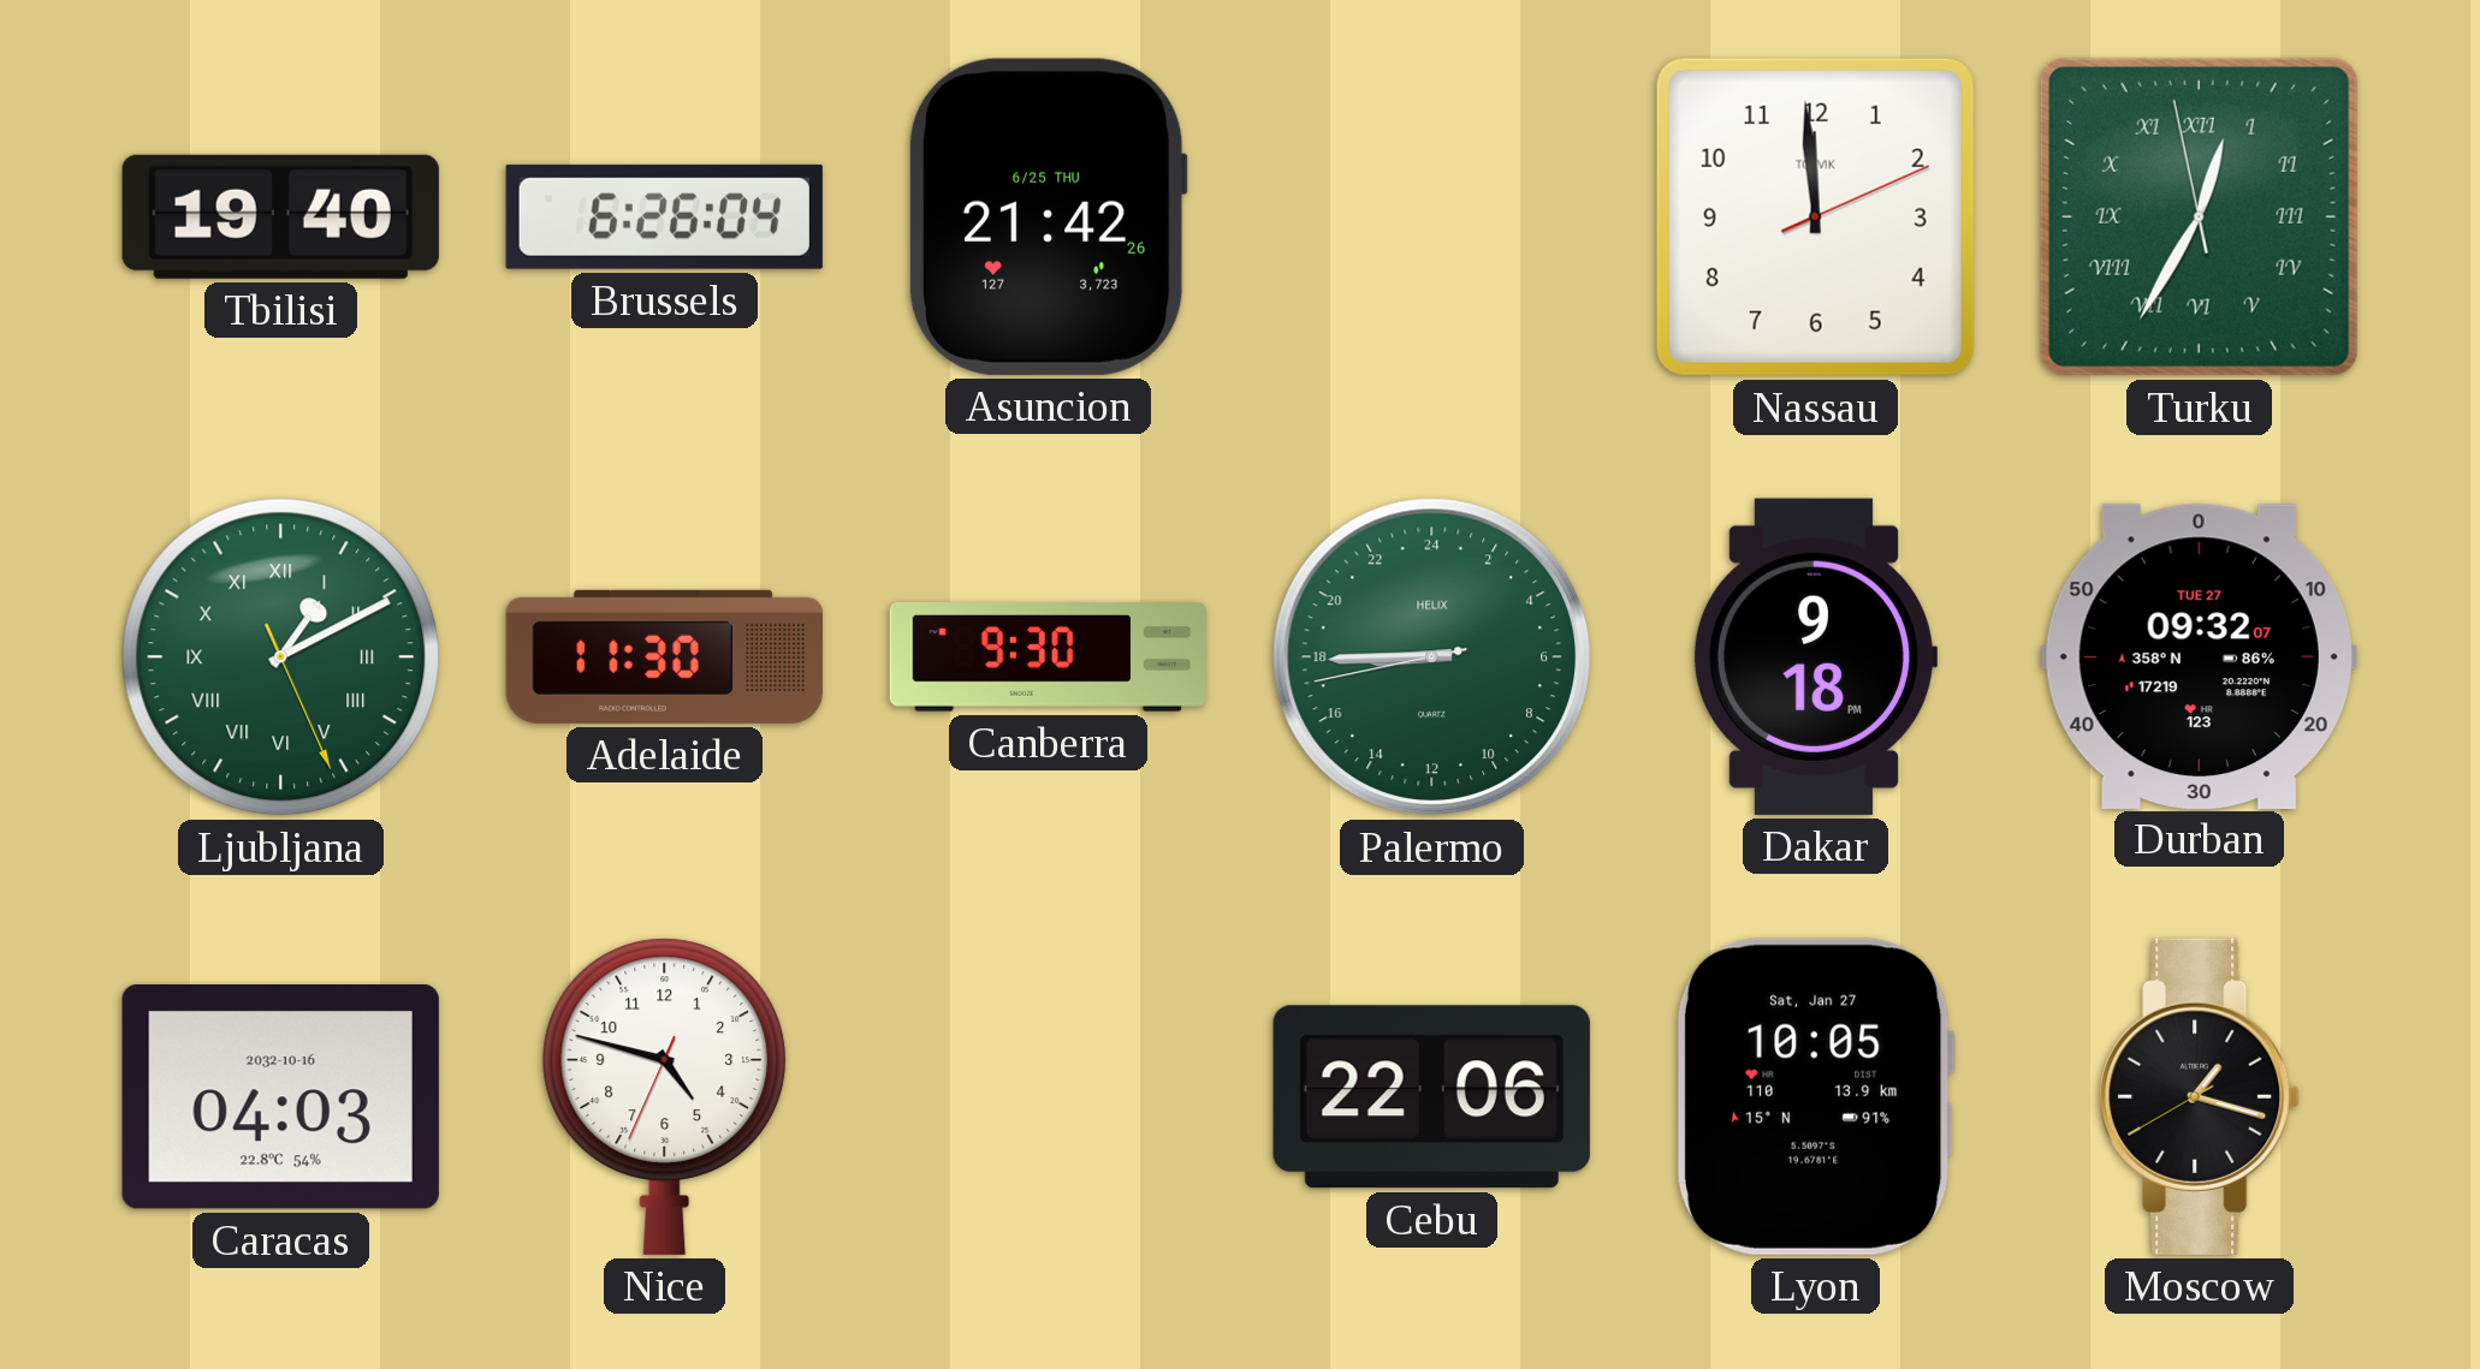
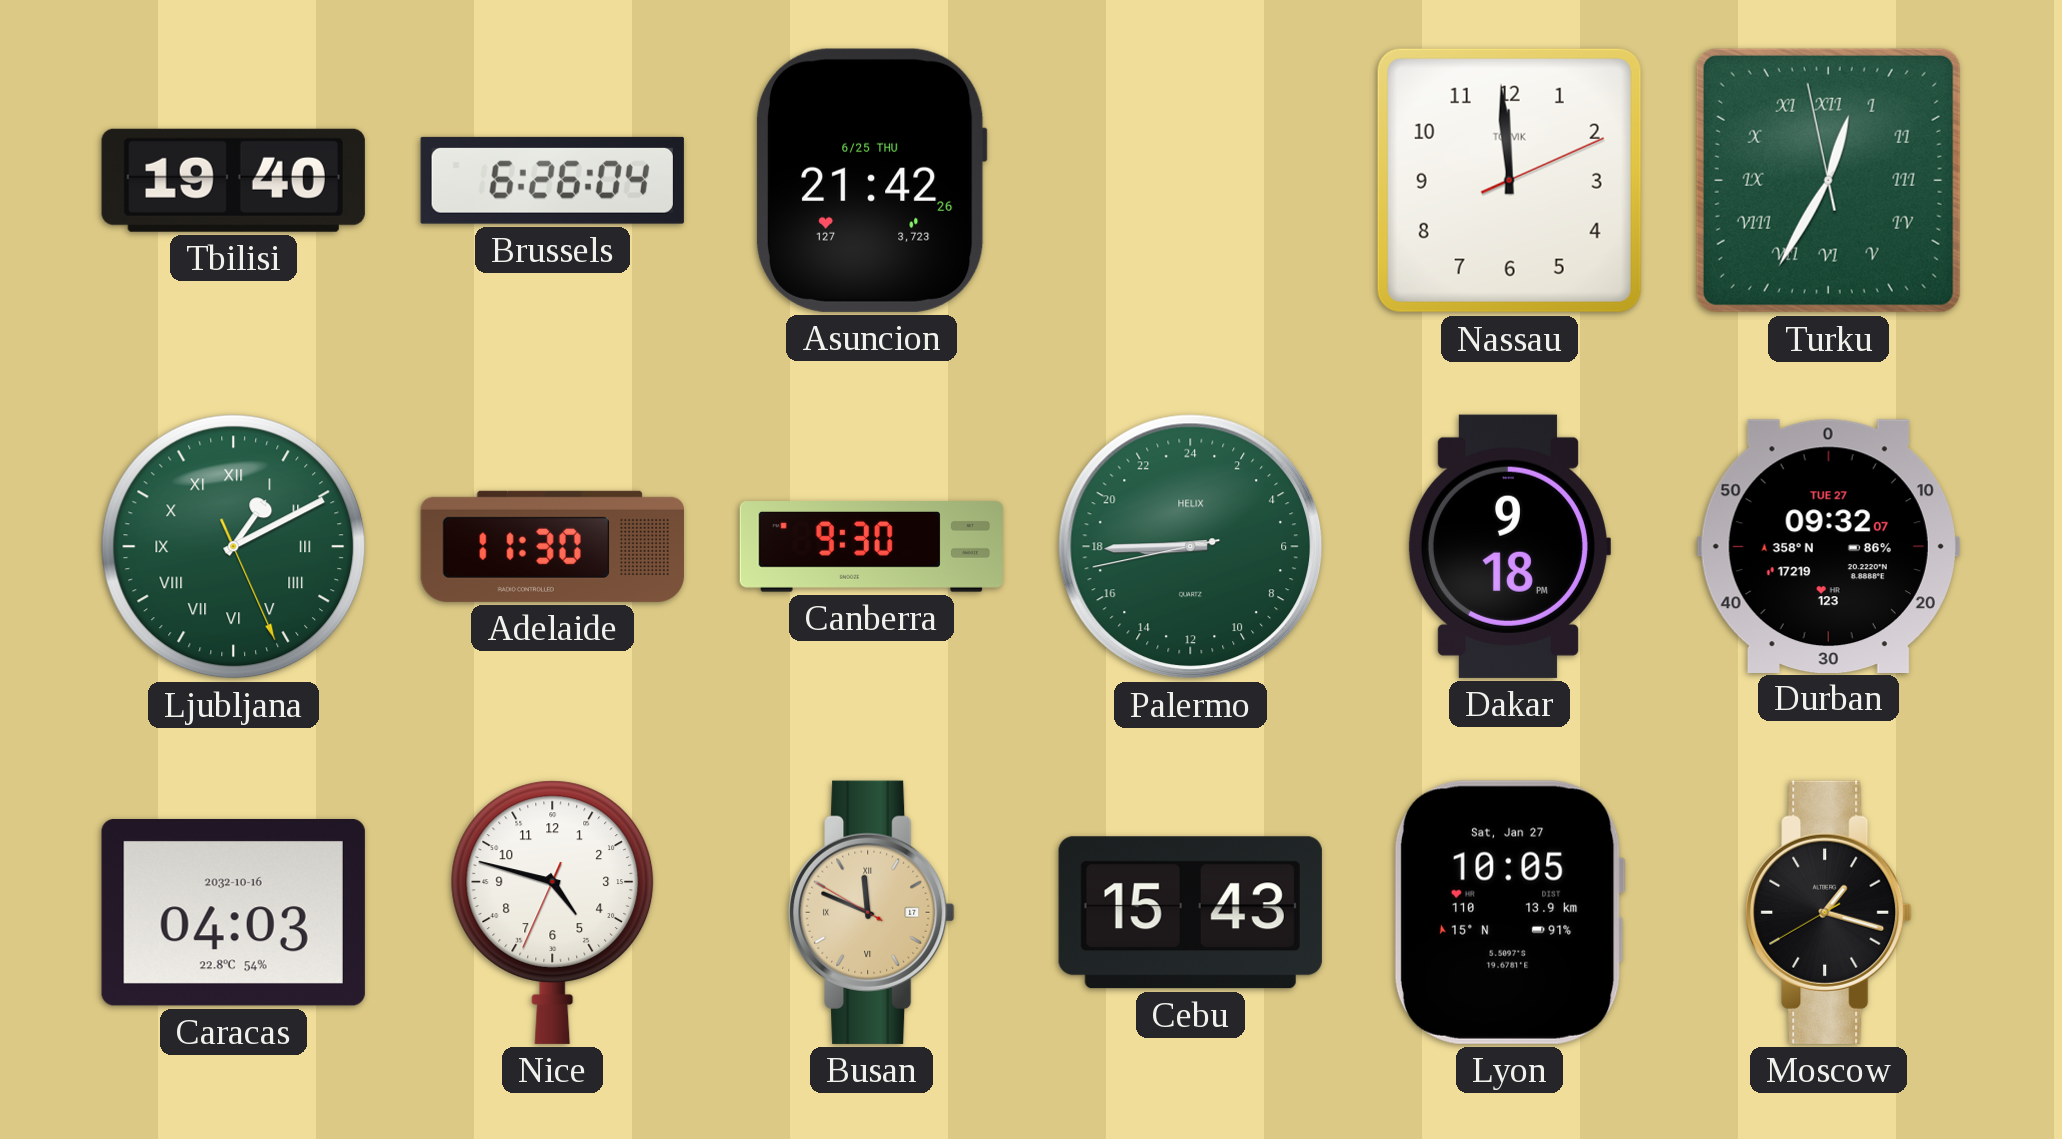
Busan: none -> 11:48
Cebu: 22:06 -> 15:43
